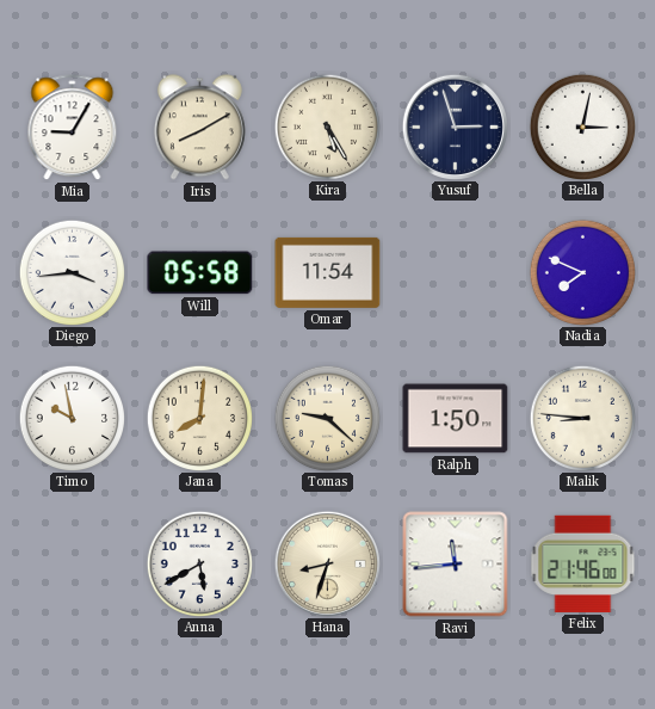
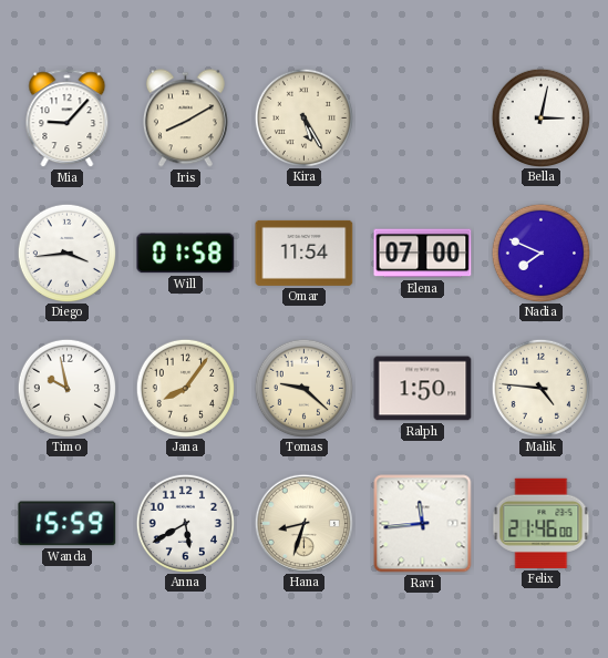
Mia: 9:05 -> 9:07
Yusuf: 2:57 -> none
Will: 05:58 -> 01:58
Elena: none -> 07:00
Jana: 8:01 -> 8:06
Malik: 8:46 -> 4:46
Wanda: none -> 15:59
